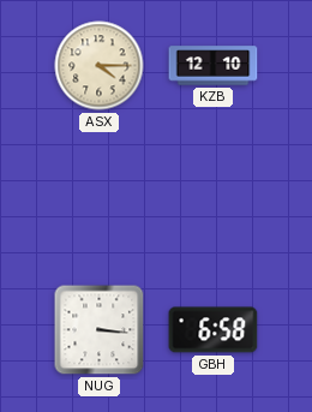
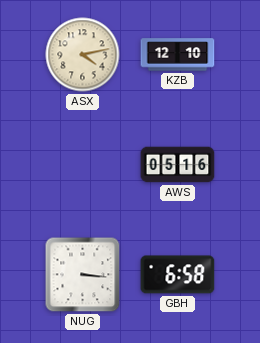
ASX: 4:15 -> 4:13
AWS: none -> 05:16
